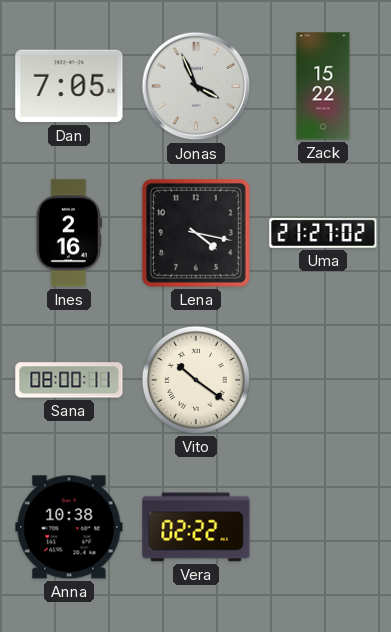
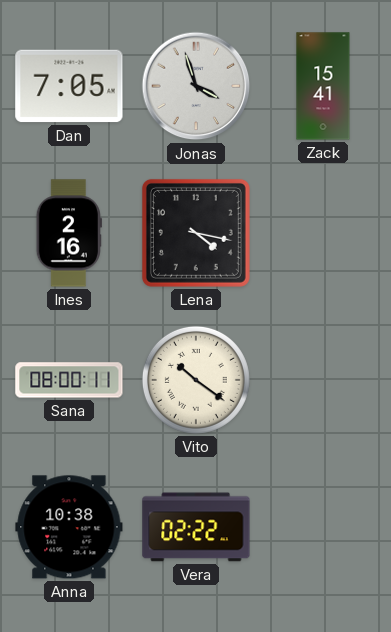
Jonas: 3:56 -> 3:57
Zack: 15:22 -> 15:41
Uma: 21:27 -> none
